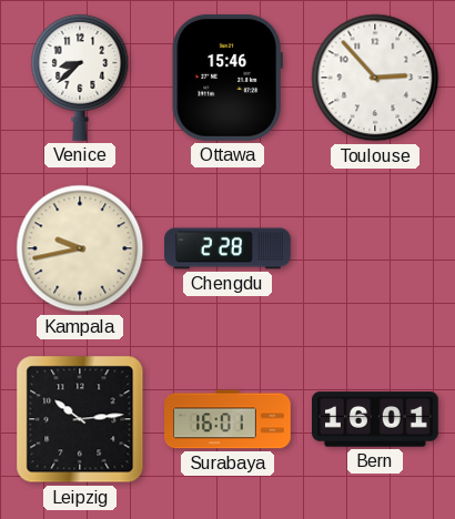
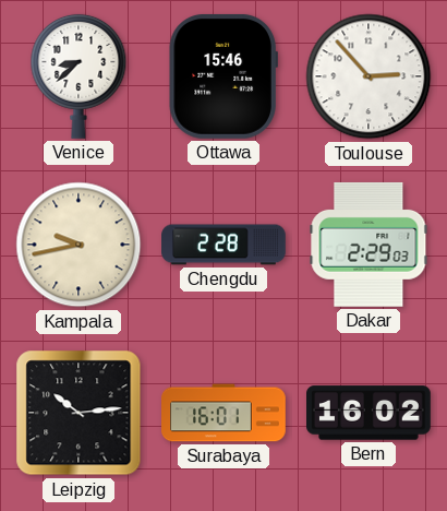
Dakar: none -> 2:29
Bern: 16:01 -> 16:02
